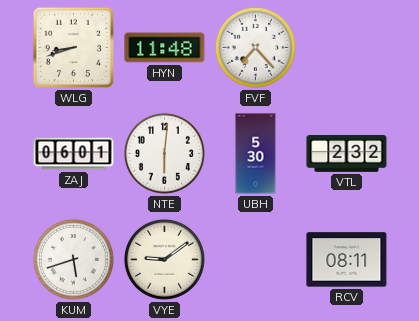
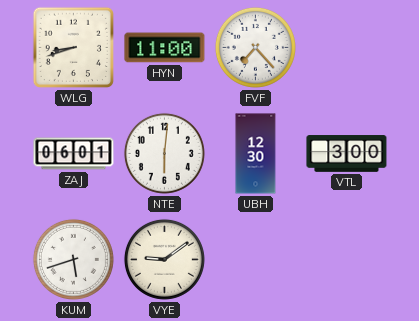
HYN: 11:48 -> 11:00
UBH: 5:30 -> 12:30
VTL: 2:32 -> 3:00
RCV: 08:11 -> none
